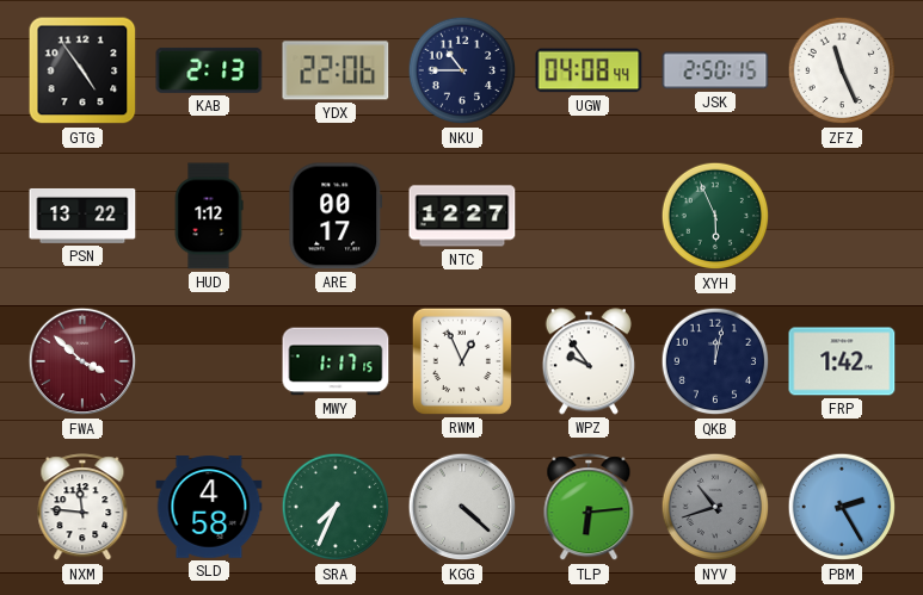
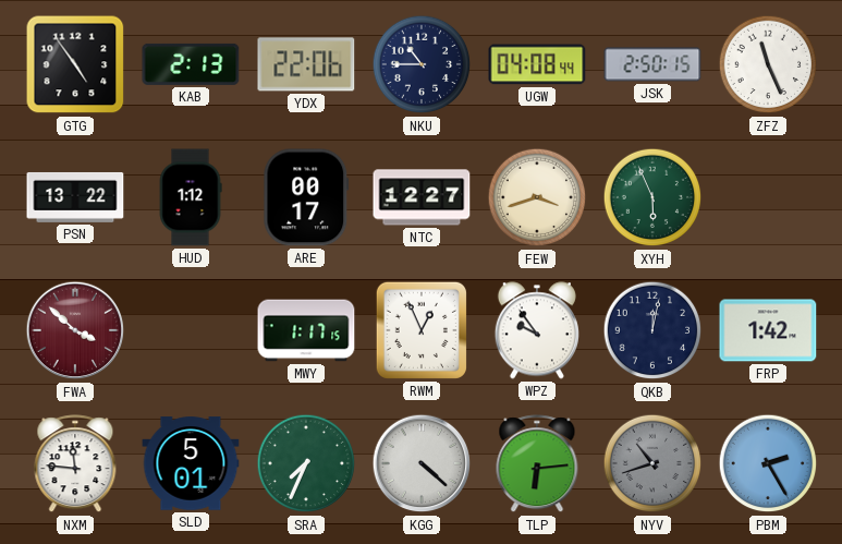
FEW: none -> 3:42
SLD: 4:58 -> 5:01
